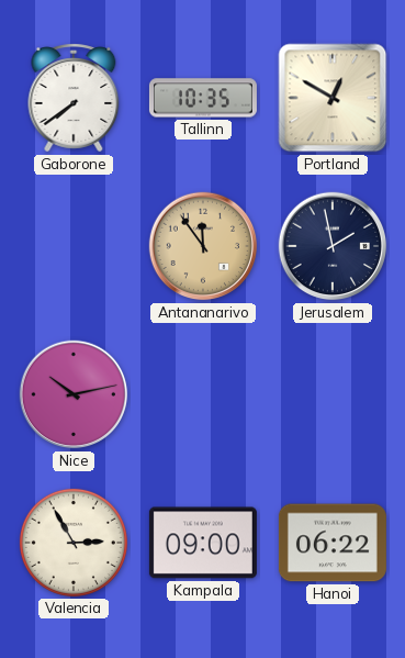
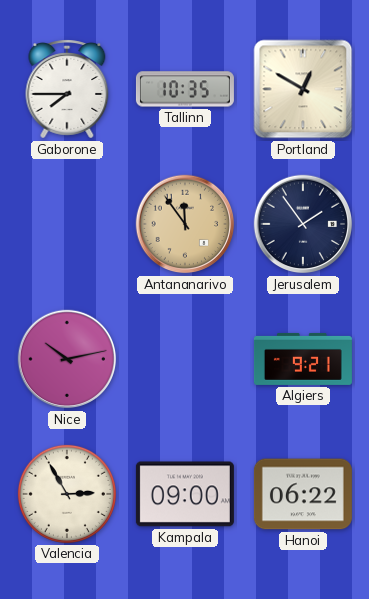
Gaborone: 7:39 -> 7:45
Jerusalem: 1:58 -> 1:54
Algiers: none -> 9:21
